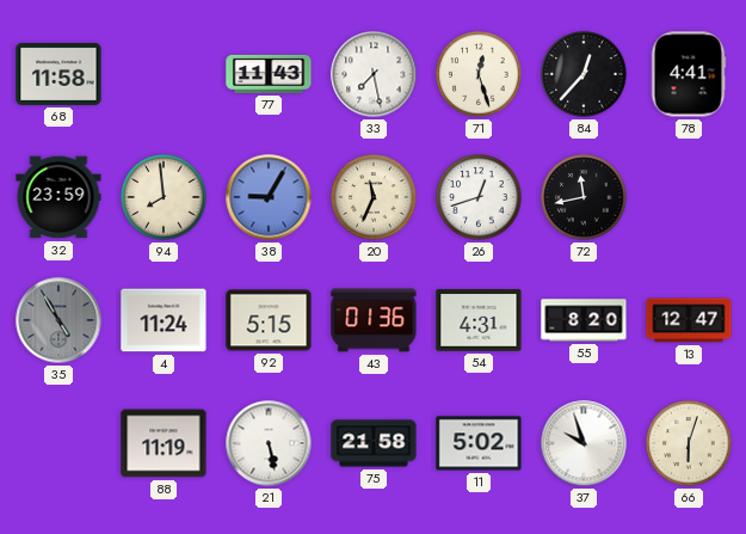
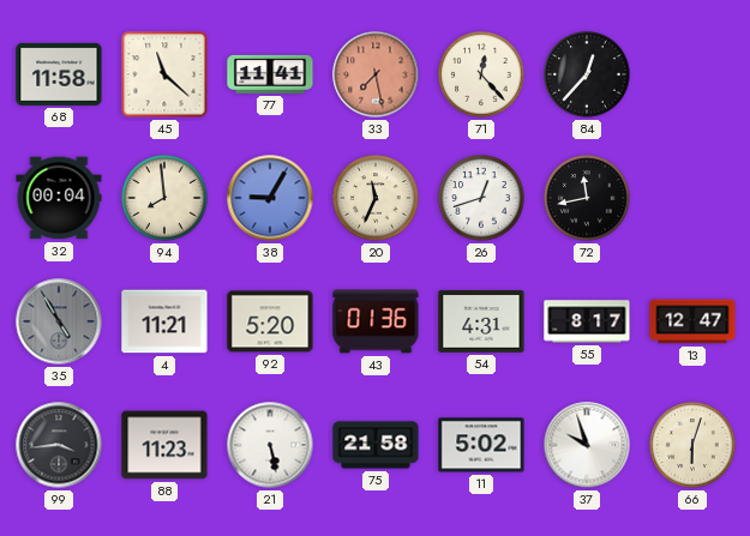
45: none -> 11:22
77: 11:43 -> 11:41
33 dial: white -> salmon
71: 12:27 -> 12:23
78: 4:41 -> none
32: 23:59 -> 00:04
4: 11:24 -> 11:21
92: 5:15 -> 5:20
55: 8:20 -> 8:17
99: none -> 3:44
88: 11:19 -> 11:23
